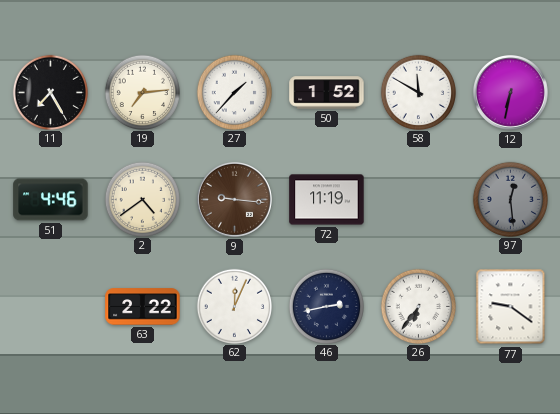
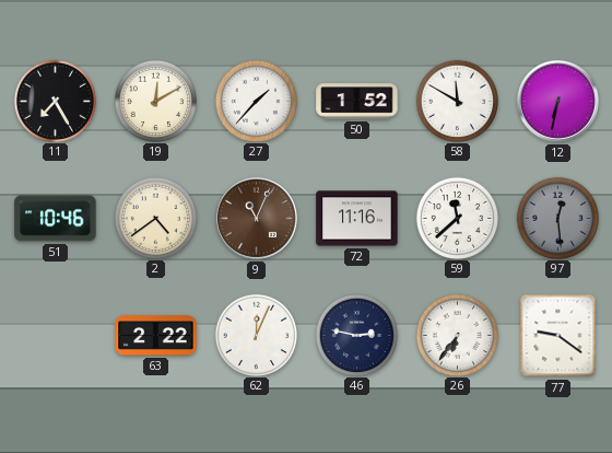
19: 7:14 -> 12:10
51: 4:46 -> 10:46
9: 9:16 -> 11:04
72: 11:19 -> 11:16
59: none -> 11:38
46: 2:43 -> 2:47
